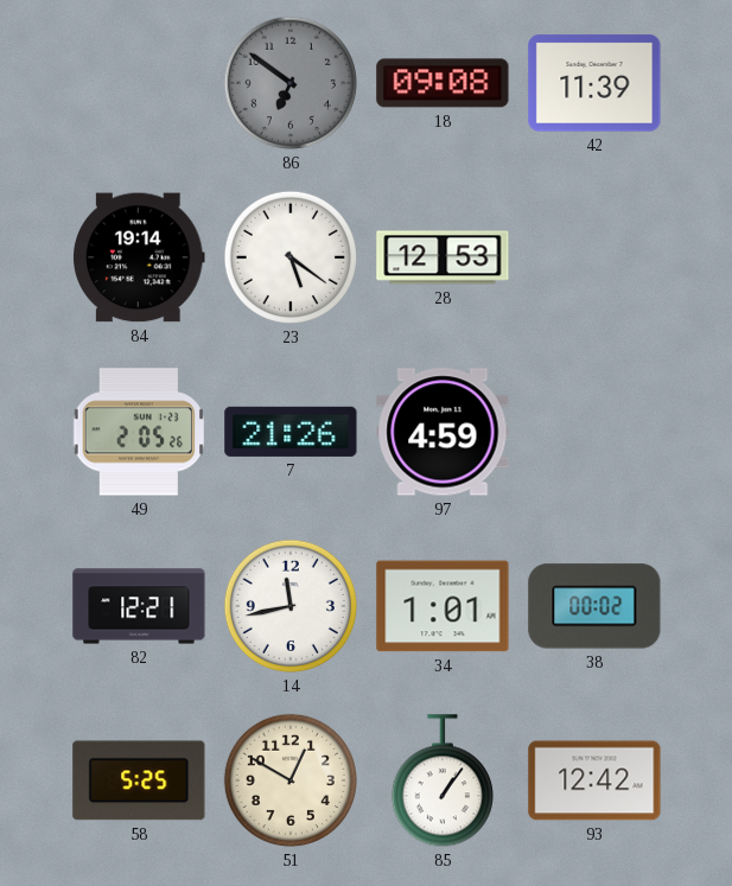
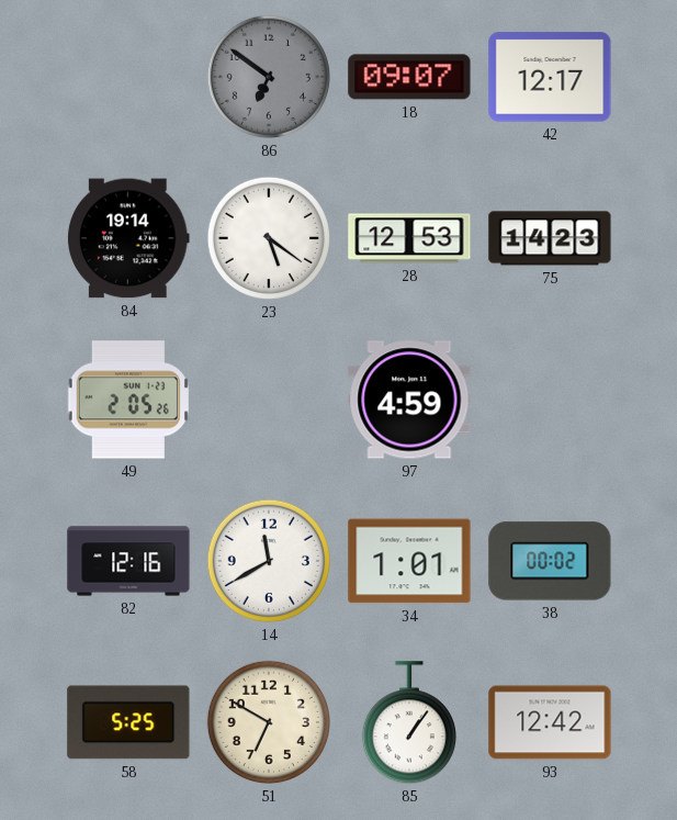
18: 09:08 -> 09:07
42: 11:39 -> 12:17
75: none -> 14:23
7: 21:26 -> none
82: 12:21 -> 12:16
14: 11:43 -> 11:40
51: 12:50 -> 6:50
